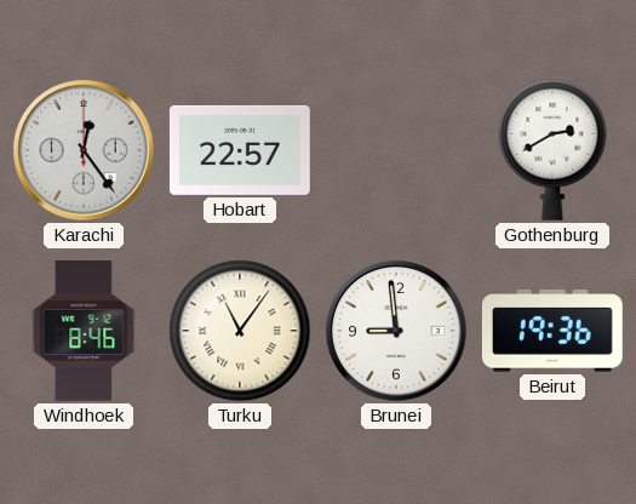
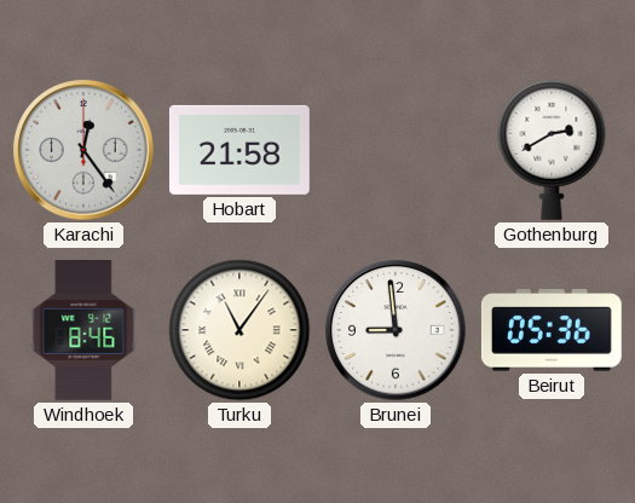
Hobart: 22:57 -> 21:58
Beirut: 19:36 -> 05:36
